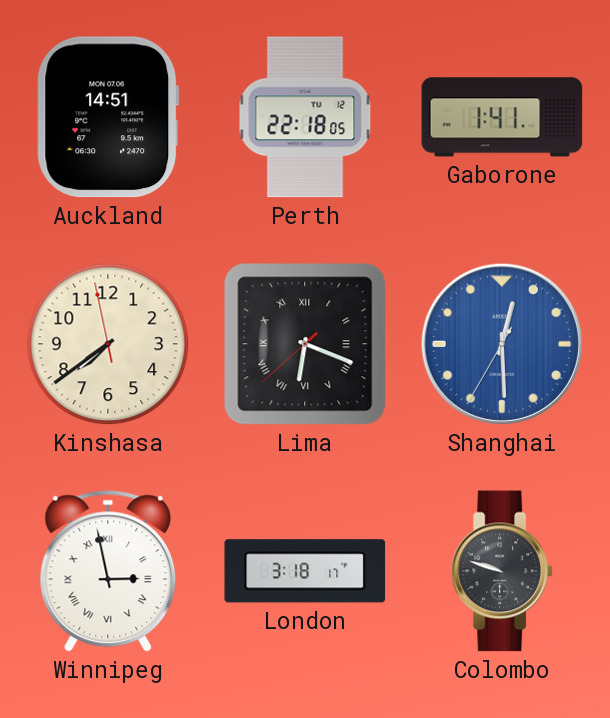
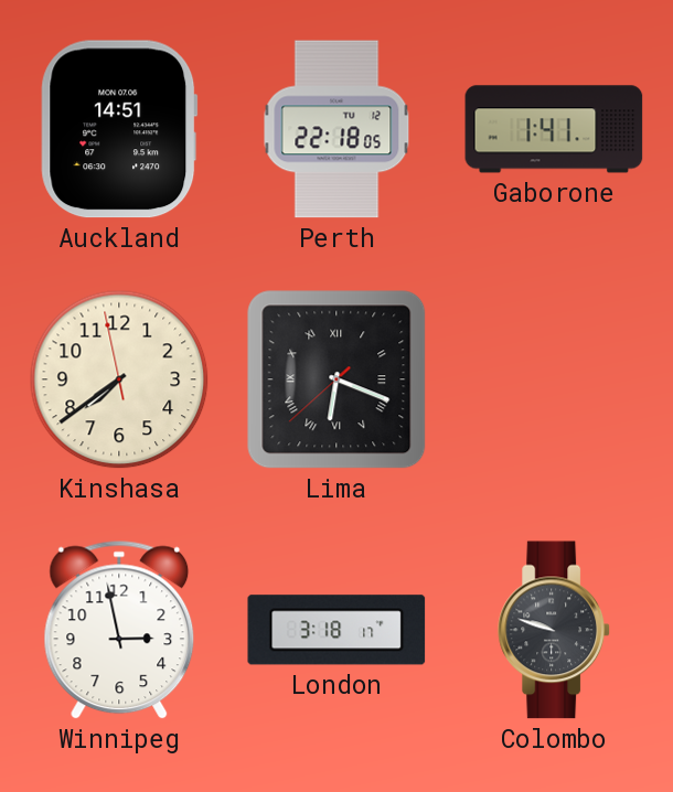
Shanghai: 12:29 -> none
Winnipeg numerals: Roman -> Arabic
